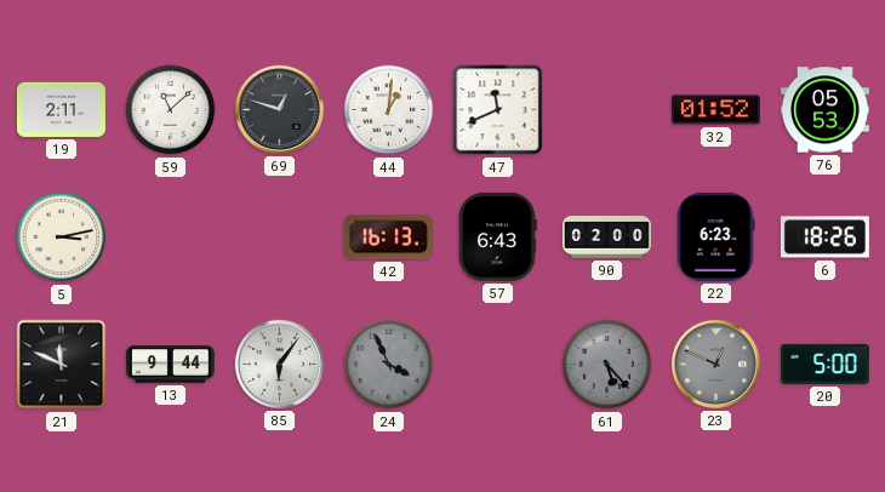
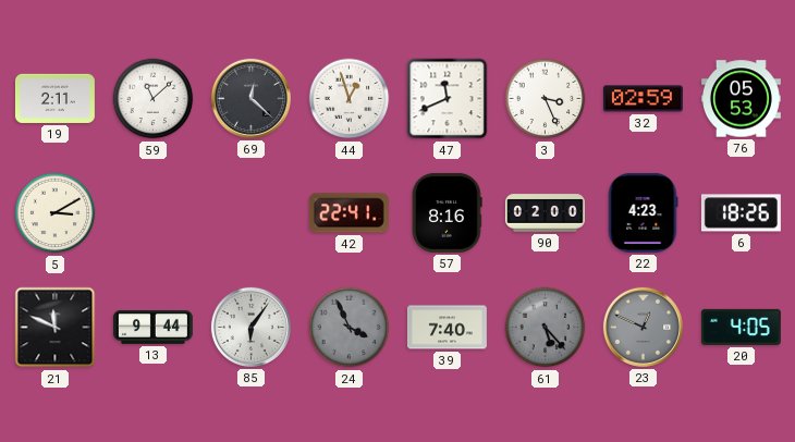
69: 12:48 -> 12:22
44: 1:01 -> 12:57
3: none -> 3:26
32: 01:52 -> 02:59
5: 3:13 -> 3:10
42: 16:13 -> 22:41
57: 6:43 -> 8:16
22: 6:23 -> 4:23
39: none -> 7:40
20: 5:00 -> 4:05
